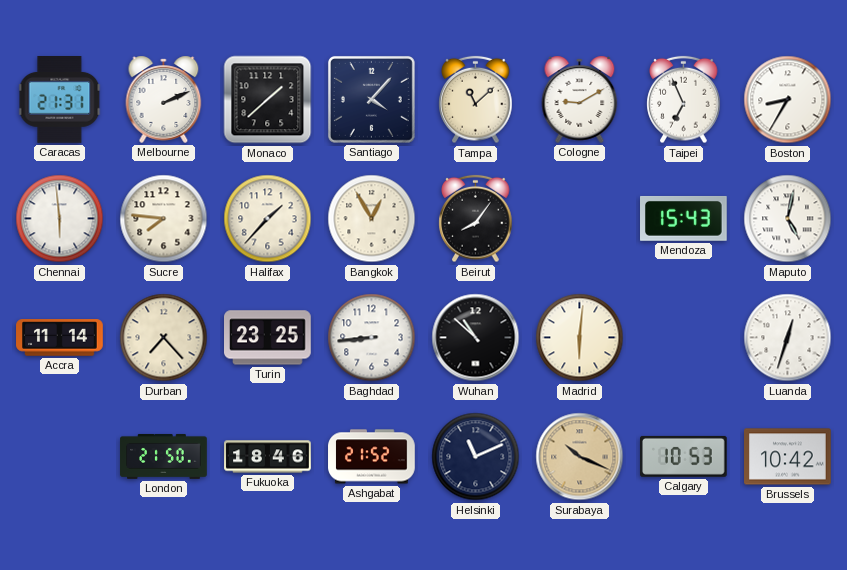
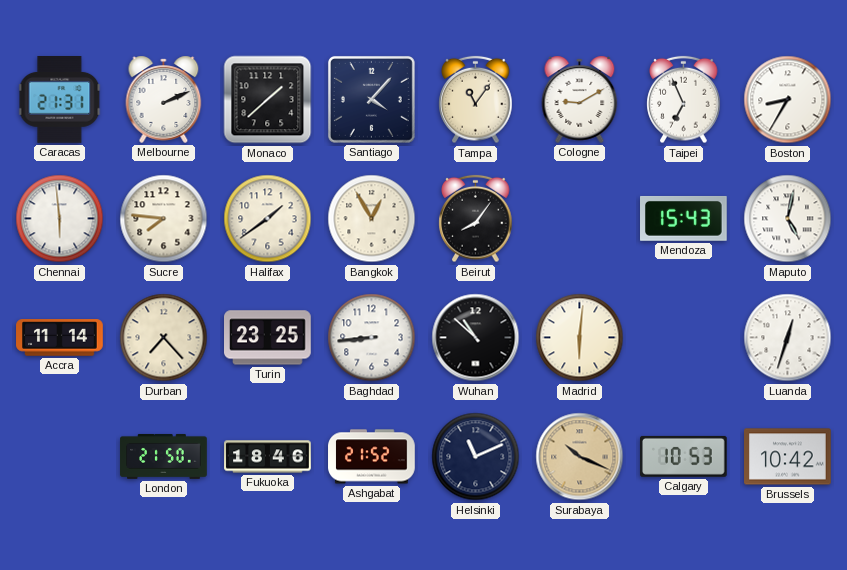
Tampa: 11:08 -> 11:06
Halifax: 1:37 -> 1:39
